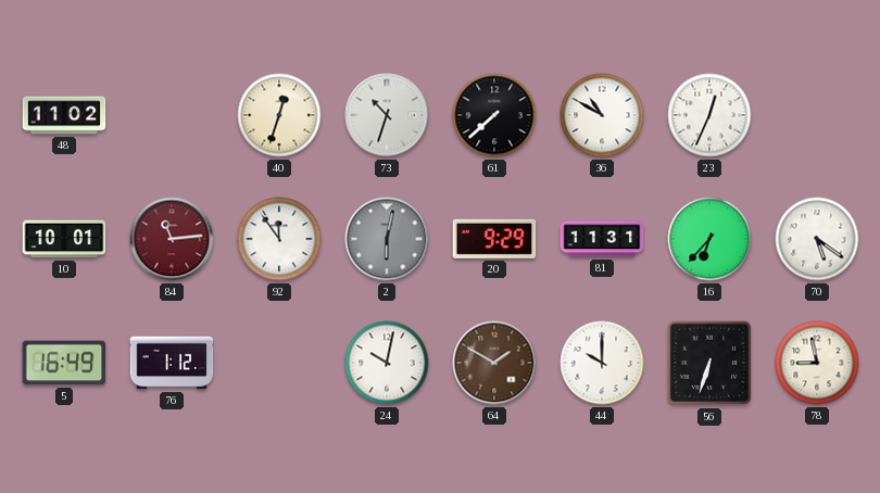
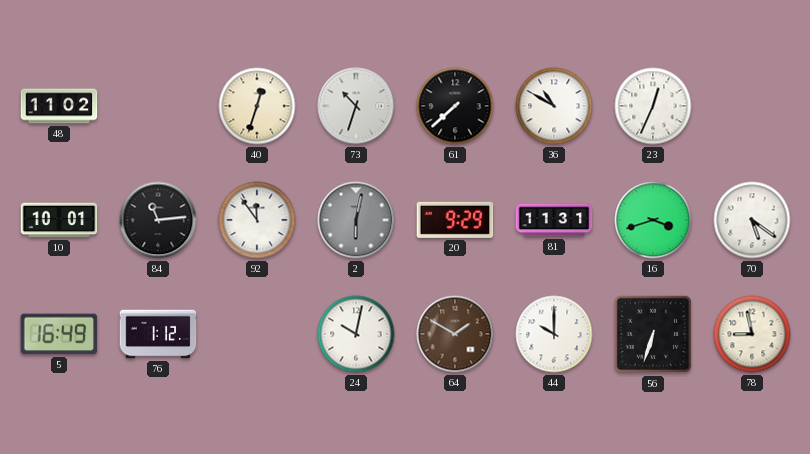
84 dial: burgundy -> black
16: 6:37 -> 3:42
